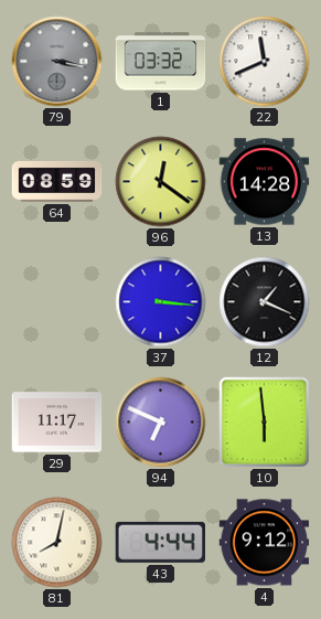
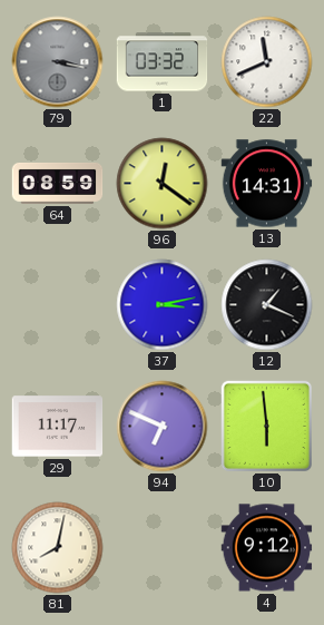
13: 14:28 -> 14:31
37: 3:16 -> 3:13
43: 4:44 -> none
